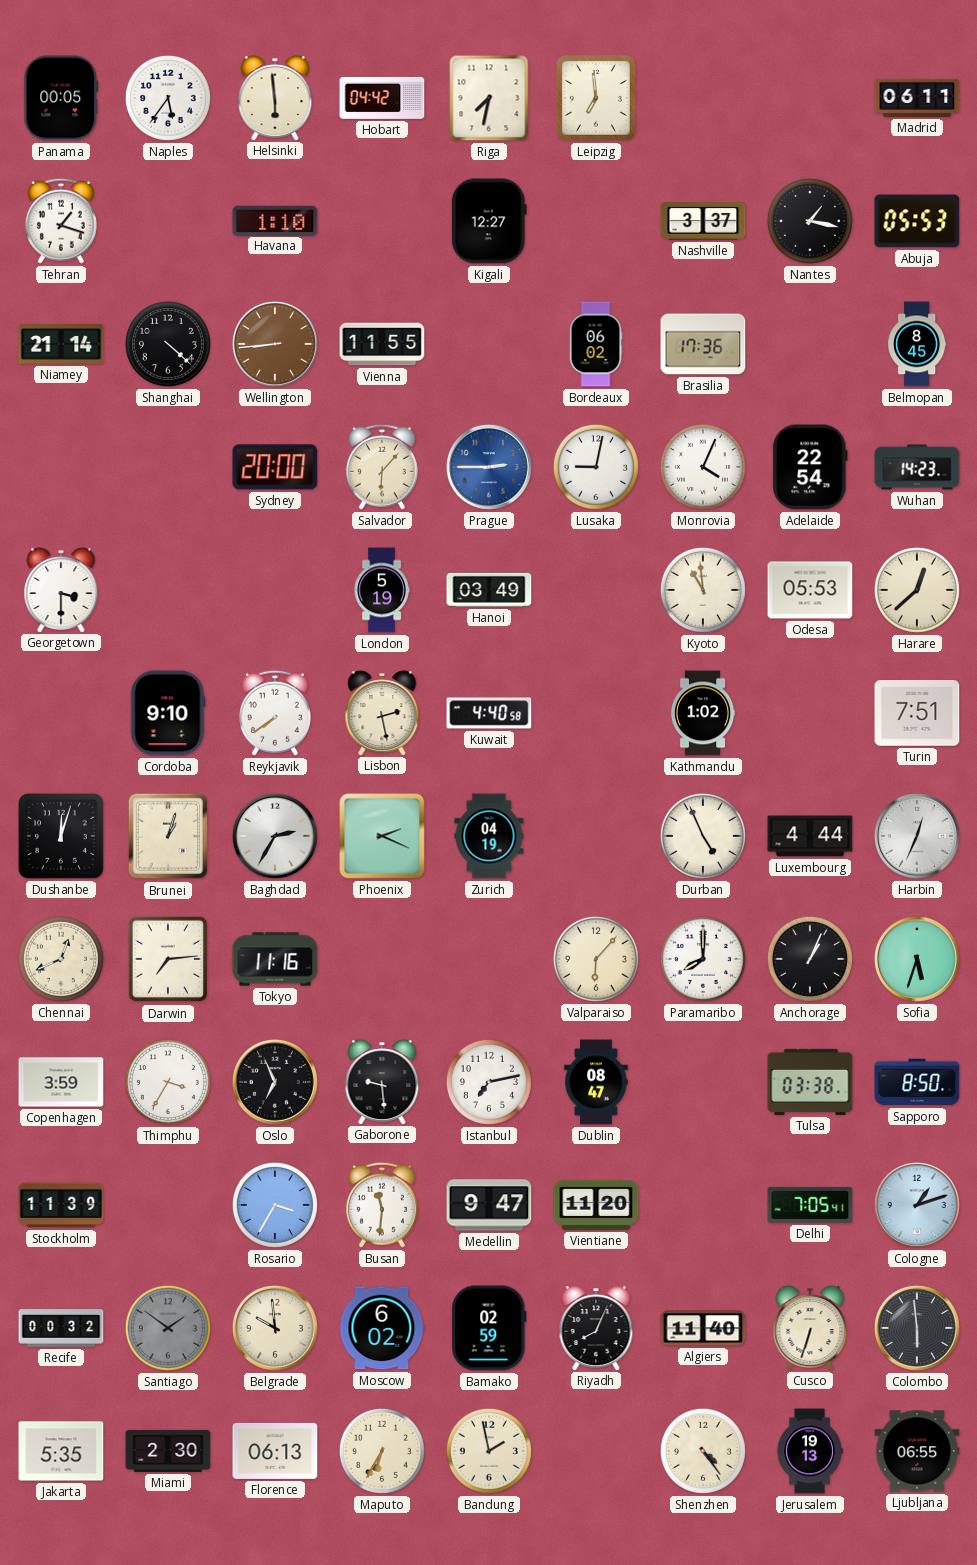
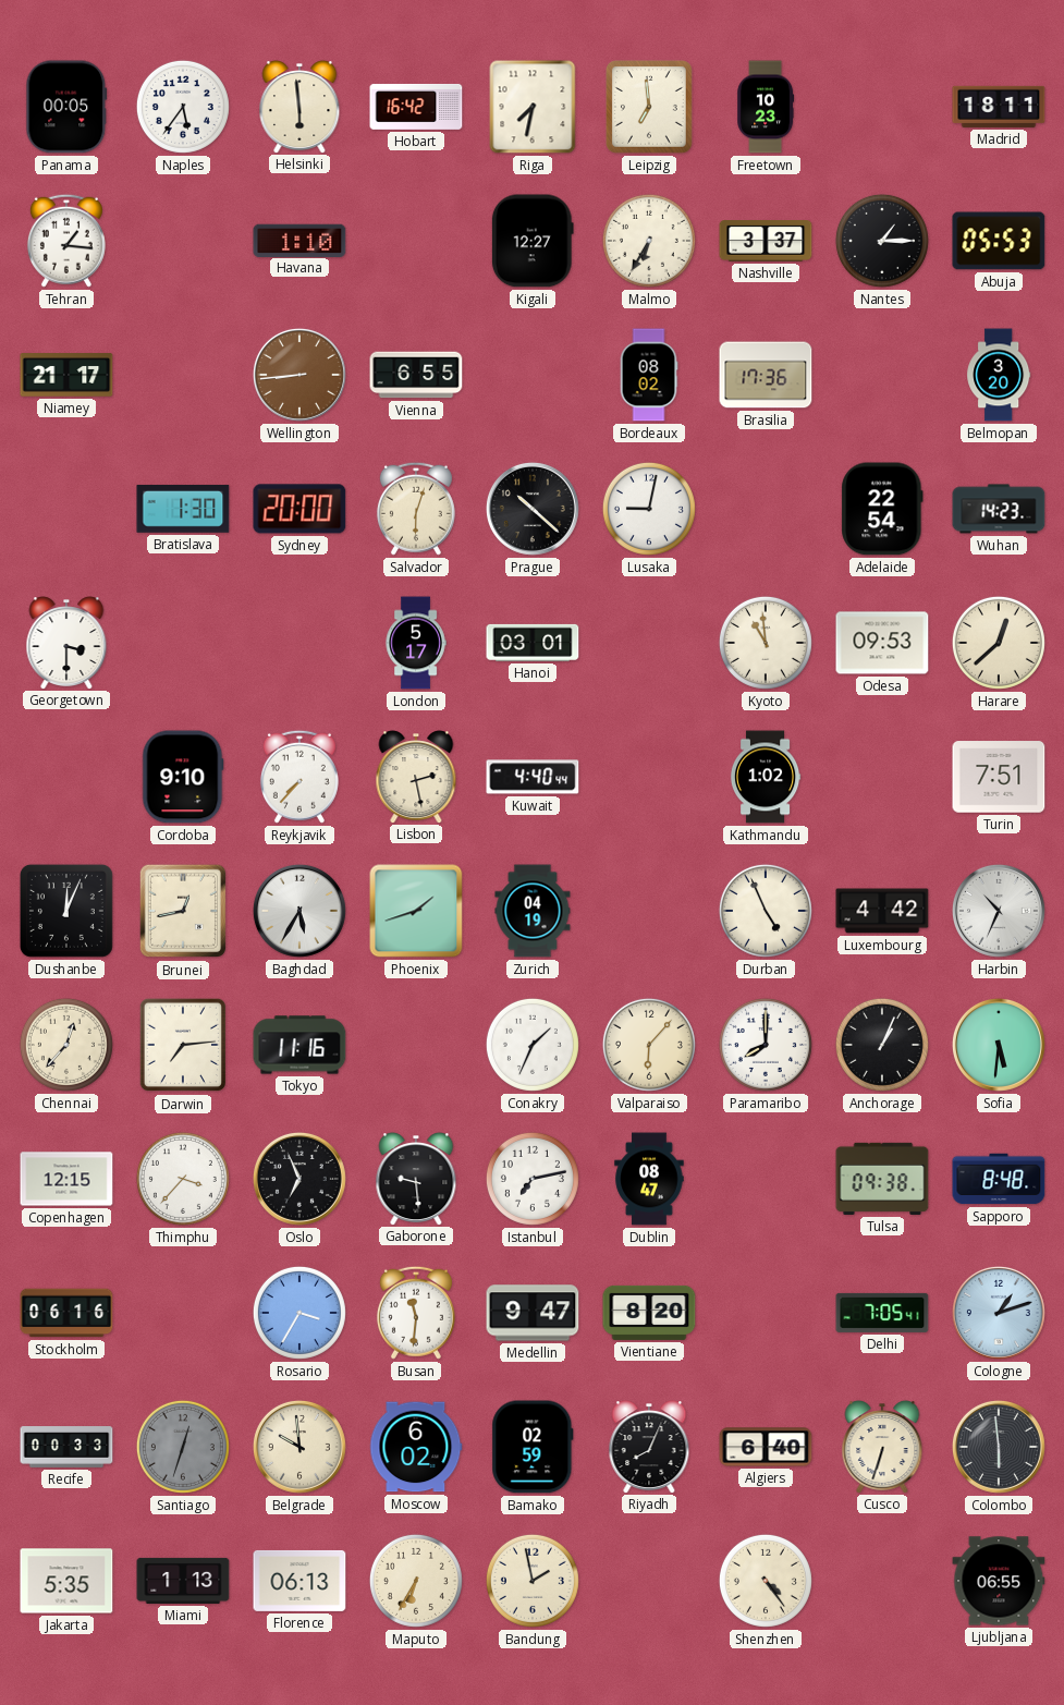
Hobart: 04:42 -> 16:42
Freetown: none -> 10:23
Madrid: 06:11 -> 18:11
Tehran: 1:18 -> 1:16
Malmo: none -> 6:35
Nantes: 1:17 -> 1:15
Niamey: 21:14 -> 21:17
Shanghai: 4:22 -> none
Vienna: 11:55 -> 6:55
Bordeaux: 06:02 -> 08:02
Belmopan: 8:45 -> 3:20
Bratislava: none -> 1:30
Salvador: 6:07 -> 6:03
Prague: 2:45 -> 10:22
Prague dial: blue -> black
Monrovia: 4:04 -> none
London: 5:19 -> 5:17
Hanoi: 03:49 -> 03:01
Odesa: 05:53 -> 09:53
Reykjavik: 7:39 -> 7:37
Kuwait: 4:40:58 -> 4:40:44
Dushanbe: 12:03 -> 12:04
Brunei: 1:03 -> 12:43
Baghdad: 2:35 -> 5:35
Phoenix: 2:19 -> 1:42
Luxembourg: 4:44 -> 4:42
Harbin: 12:34 -> 10:34
Chennai: 12:41 -> 12:37
Conakry: none -> 1:34
Sofia: 5:33 -> 5:31
Copenhagen: 3:59 -> 12:15
Thimphu: 3:35 -> 3:37
Tulsa: 03:38 -> 09:38
Sapporo: 8:50 -> 8:48
Stockholm: 11:39 -> 06:16
Vientiane: 11:20 -> 8:20
Recife: 00:32 -> 00:33
Santiago: 1:51 -> 12:33
Algiers: 11:40 -> 6:40
Miami: 2:30 -> 1:13
Jerusalem: 19:13 -> none
